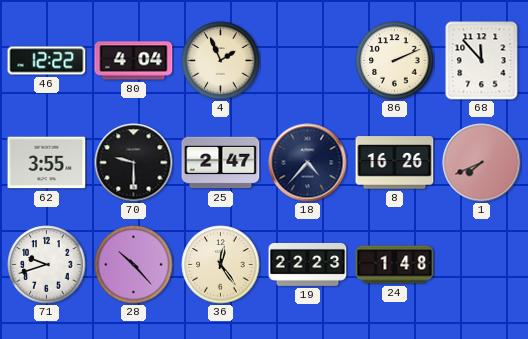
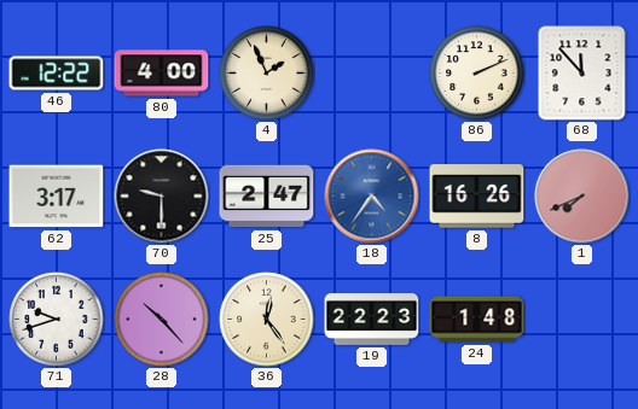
80: 4:04 -> 4:00
62: 3:55 -> 3:17
18: 4:37 -> 4:36
18 dial: navy -> blue
